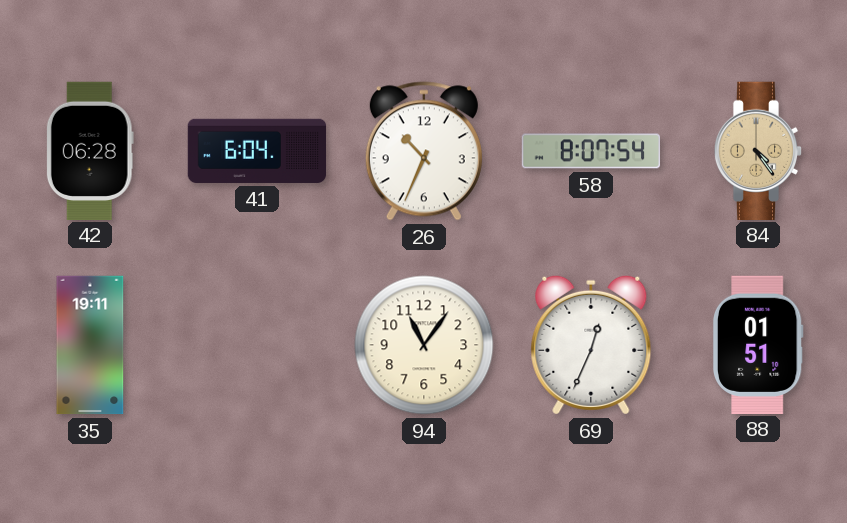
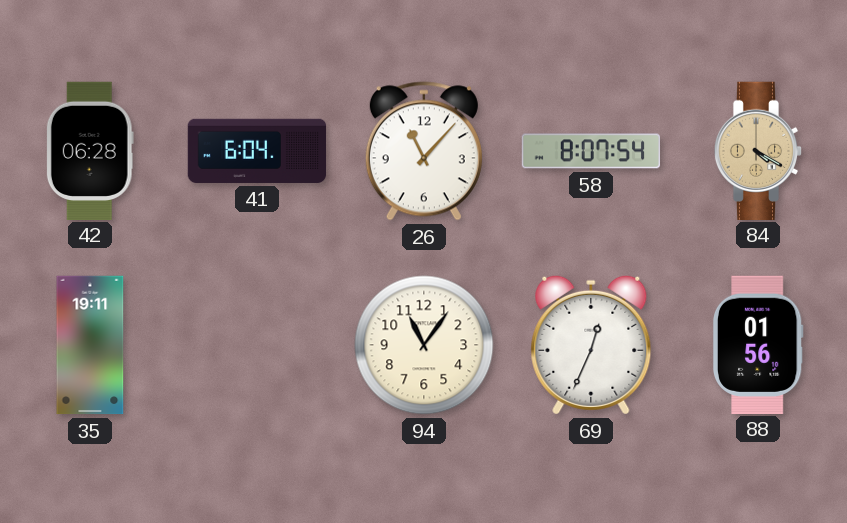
26: 10:34 -> 11:07
84: 4:24 -> 4:20
88: 01:51 -> 01:56
